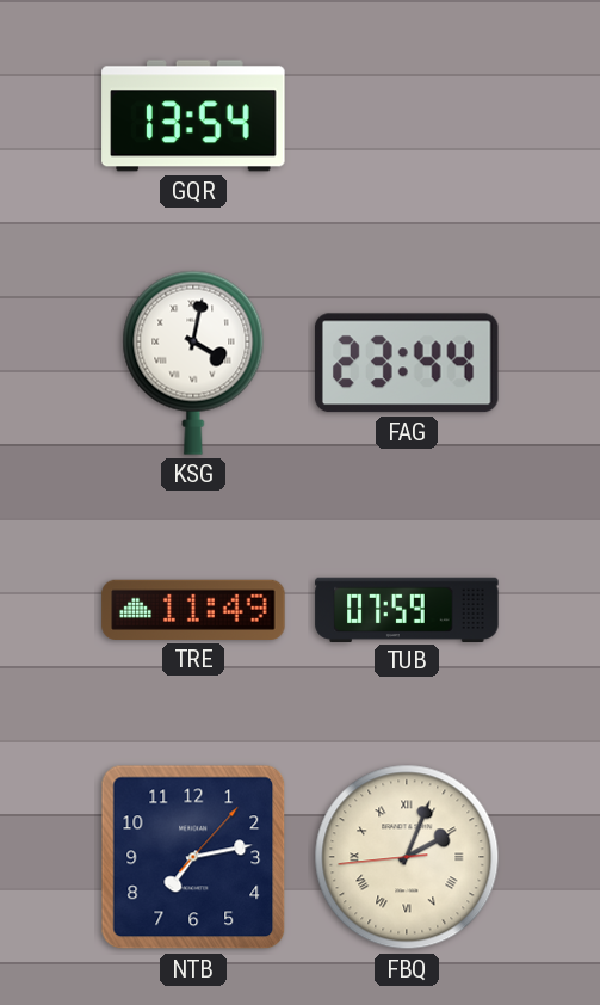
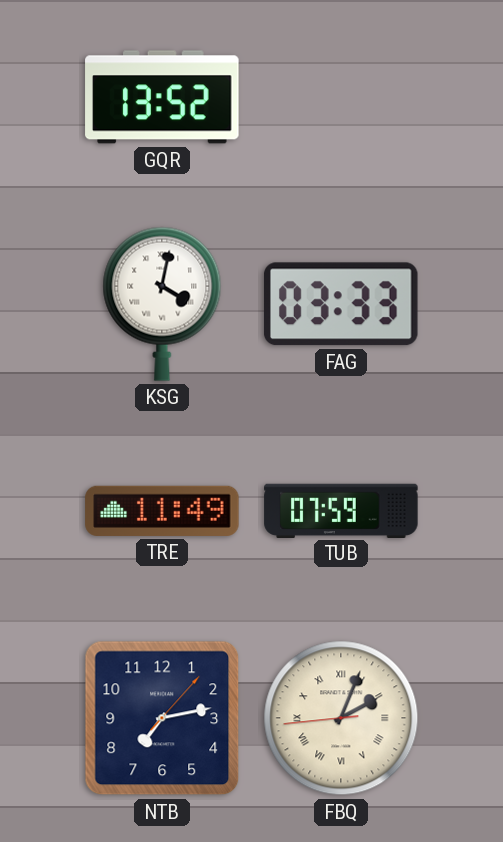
GQR: 13:54 -> 13:52
FAG: 23:44 -> 03:33
